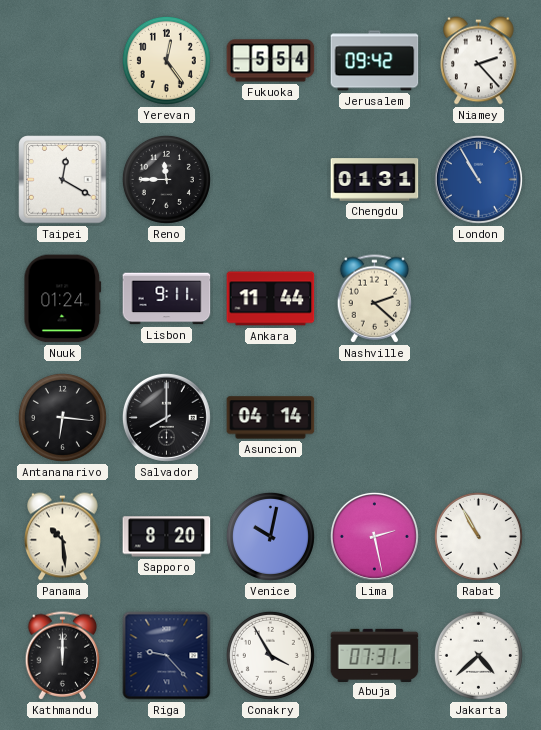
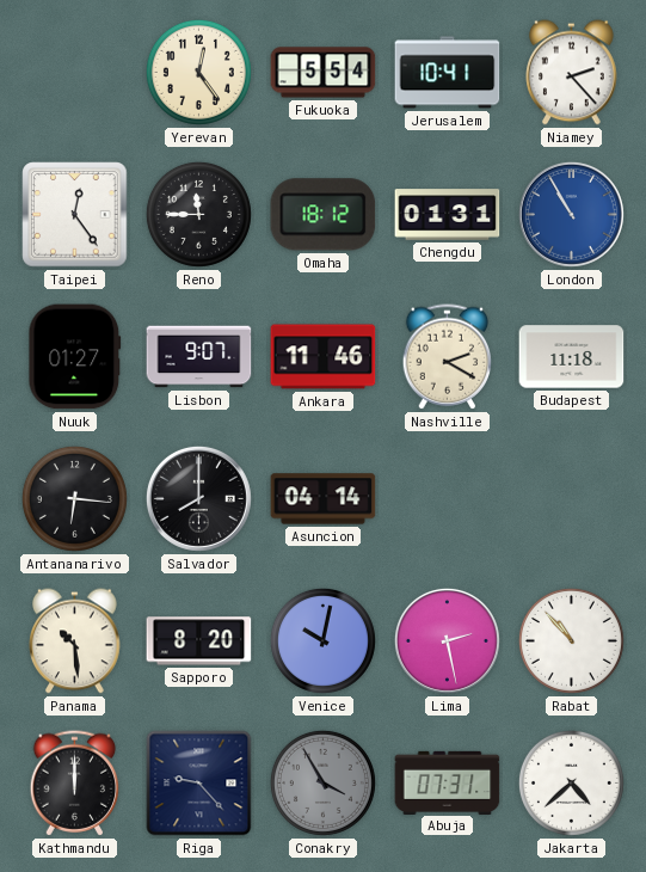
Jerusalem: 09:42 -> 10:41
Taipei: 12:20 -> 12:24
Omaha: none -> 18:12
Nuuk: 01:24 -> 01:27
Lisbon: 9:11 -> 9:07
Ankara: 11:44 -> 11:46
Nashville: 2:22 -> 2:20
Budapest: none -> 11:18
Rabat: 10:55 -> 10:53
Conakry dial: white -> grey
